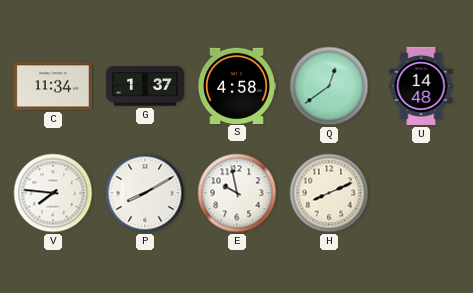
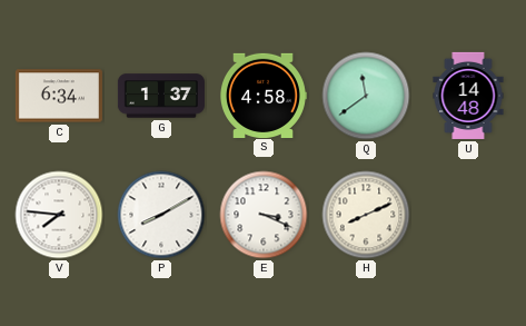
C: 11:34 -> 6:34
Q: 12:39 -> 11:39
E: 9:58 -> 3:19
